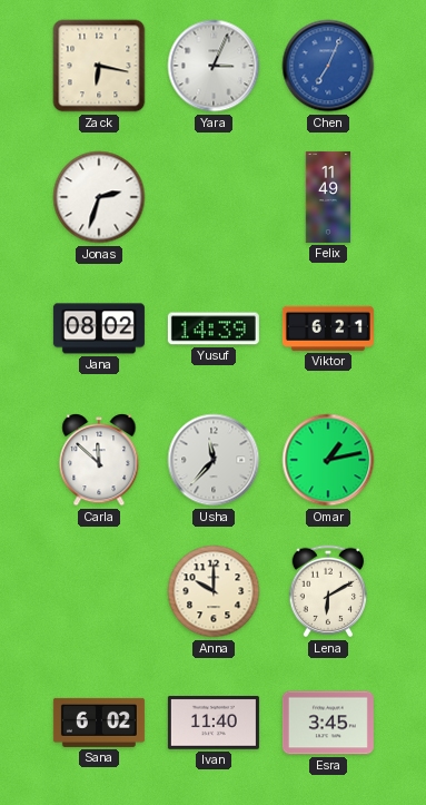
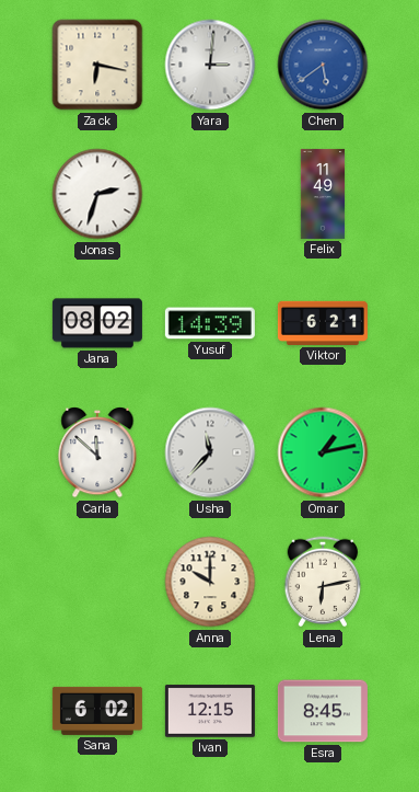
Yara: 3:04 -> 3:01
Chen: 7:04 -> 5:39
Lena: 6:10 -> 6:13
Ivan: 11:40 -> 12:15
Esra: 3:45 -> 8:45
